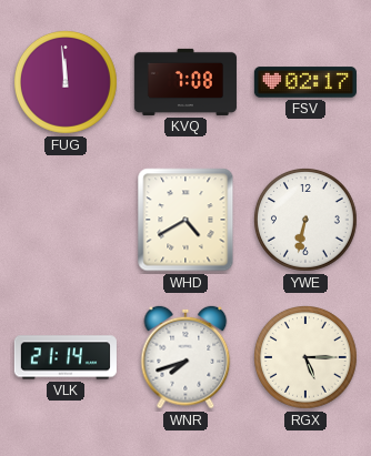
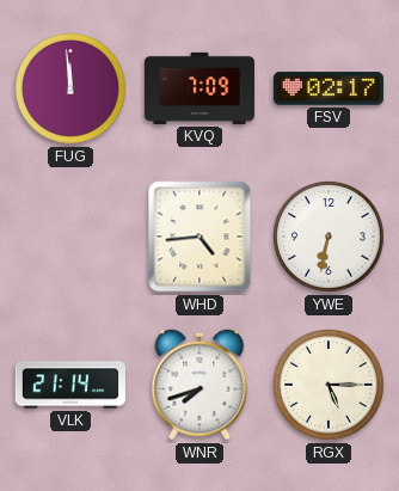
KVQ: 7:08 -> 7:09
WHD: 4:40 -> 4:44
